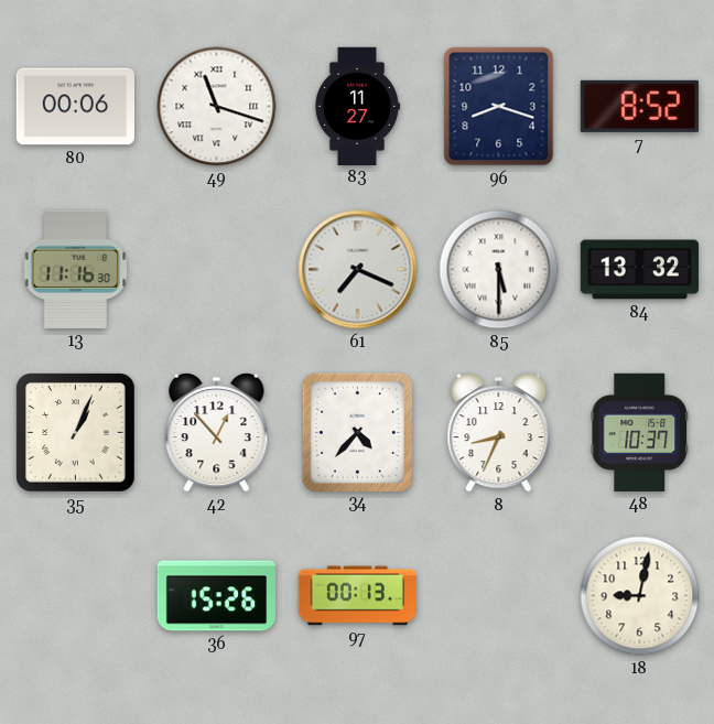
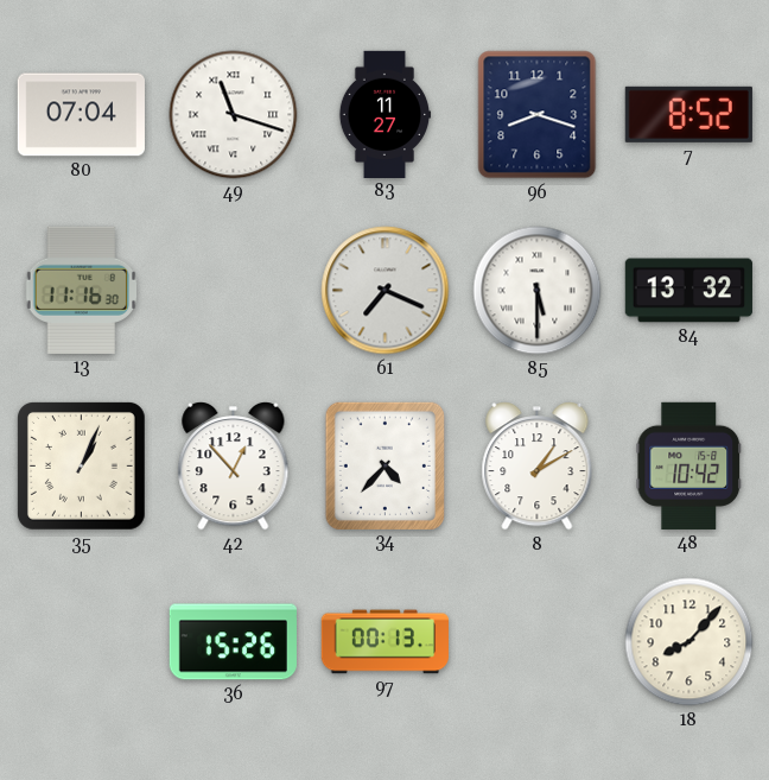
80: 00:06 -> 07:04
8: 8:34 -> 1:10
48: 10:37 -> 10:42
18: 9:02 -> 8:07
